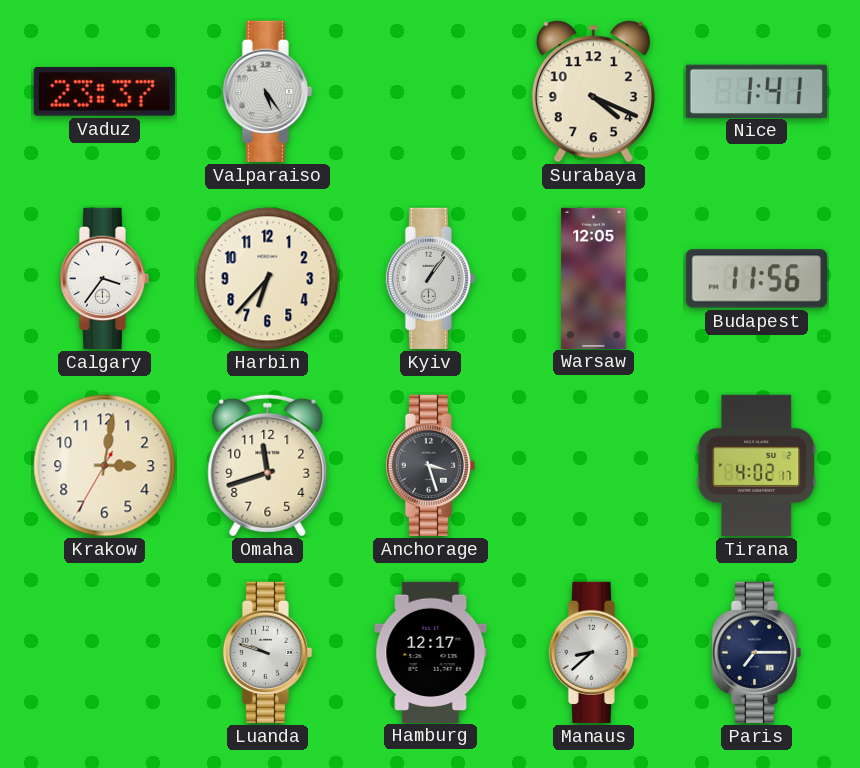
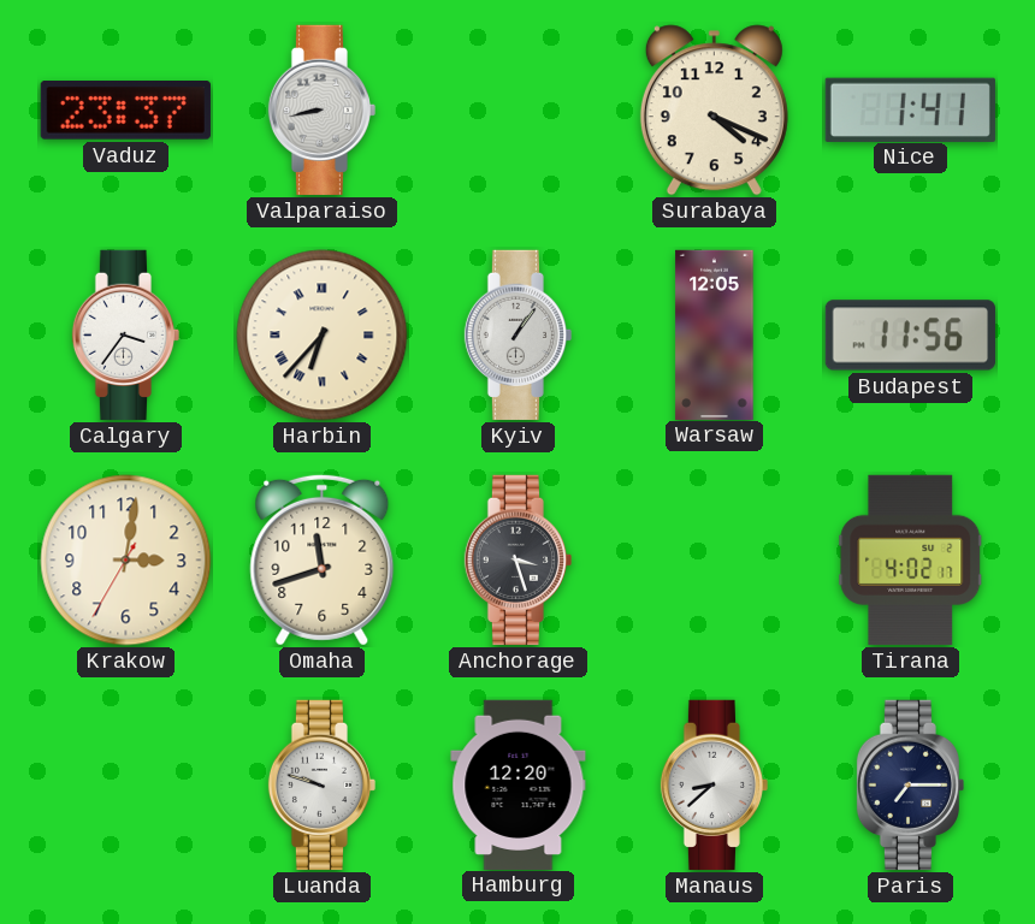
Valparaiso: 5:24 -> 8:43
Harbin numerals: Arabic -> Roman
Hamburg: 12:17 -> 12:20
